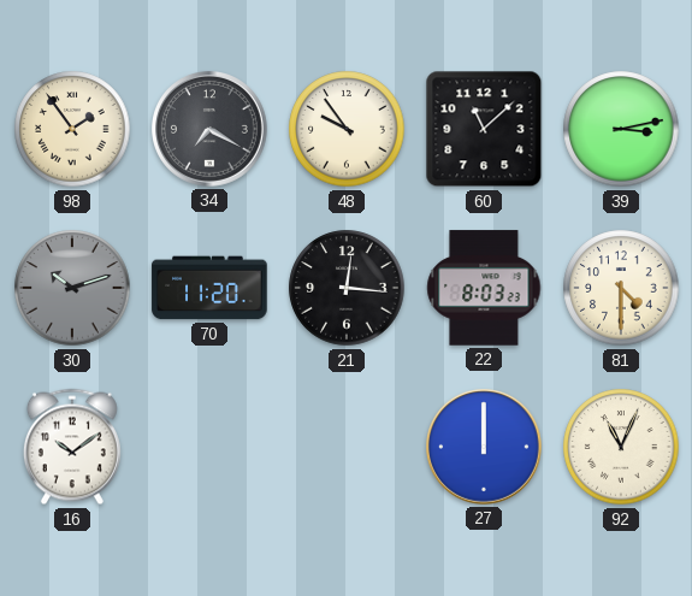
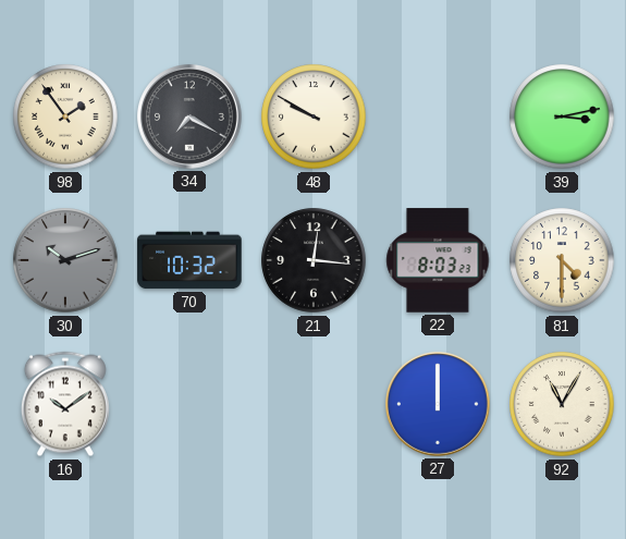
48: 9:54 -> 9:50
60: 11:08 -> none
70: 11:20 -> 10:32
92: 11:04 -> 11:05
